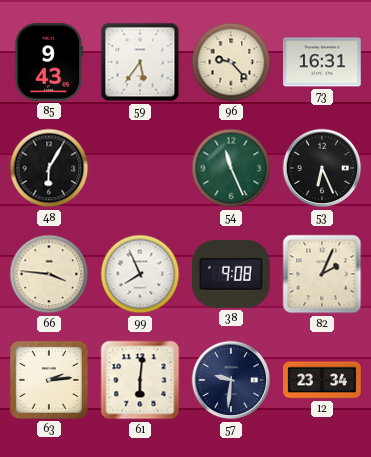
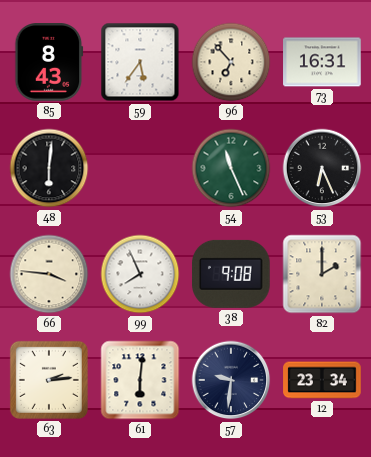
85: 9:43 -> 8:43
96: 9:23 -> 6:53
48: 6:05 -> 6:01
82: 2:04 -> 2:00
